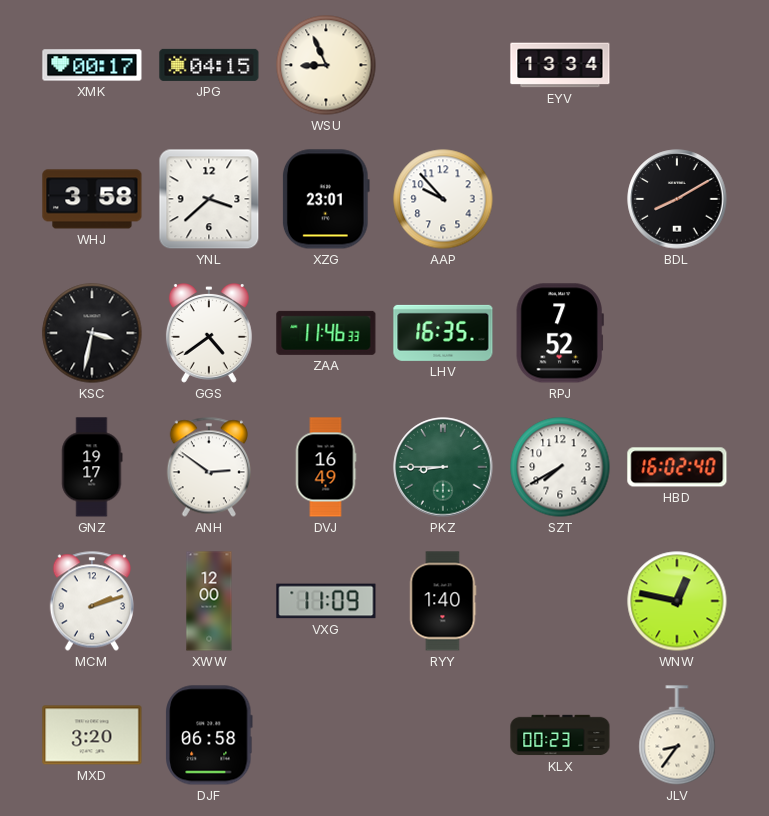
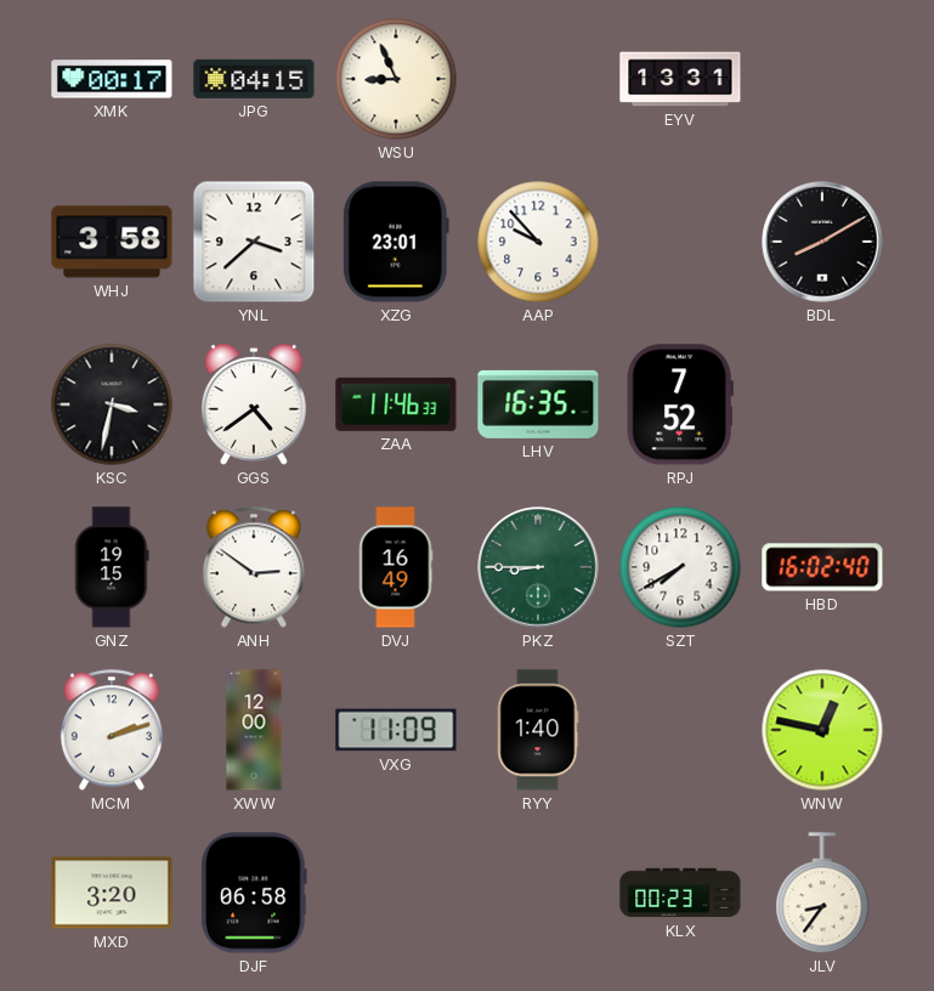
EYV: 13:34 -> 13:31
GNZ: 19:17 -> 19:15
